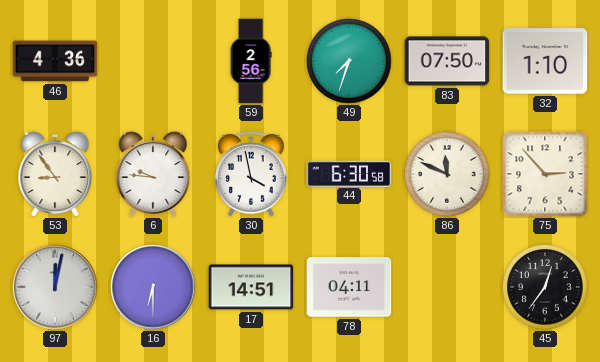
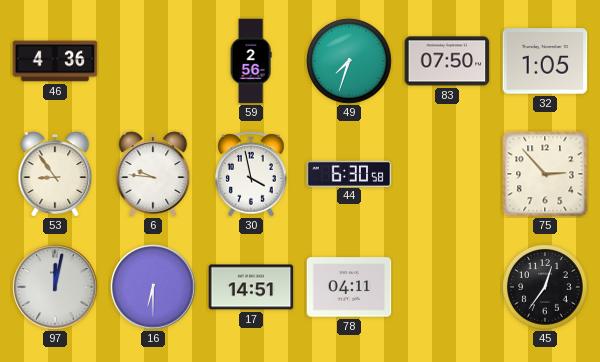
32: 1:10 -> 1:05
86: 11:49 -> none
